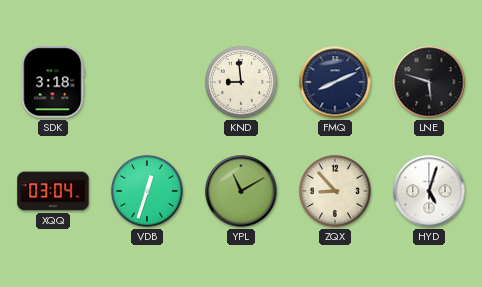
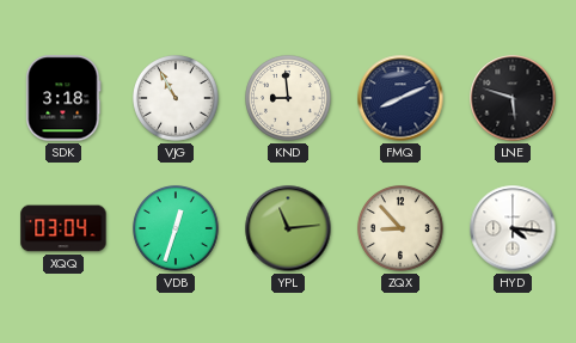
VJG: none -> 10:55
YPL: 11:10 -> 11:14
HYD: 5:03 -> 4:16
